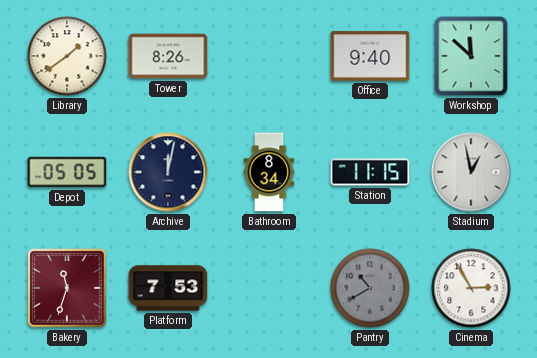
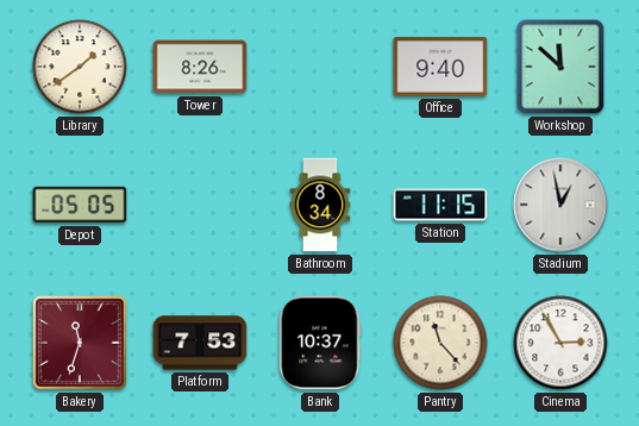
Archive: 12:02 -> none
Bank: none -> 10:37
Pantry: 10:40 -> 11:23
Pantry dial: grey -> cream
